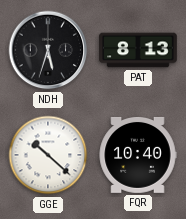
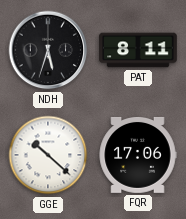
PAT: 8:13 -> 8:11
FQR: 10:40 -> 17:06
